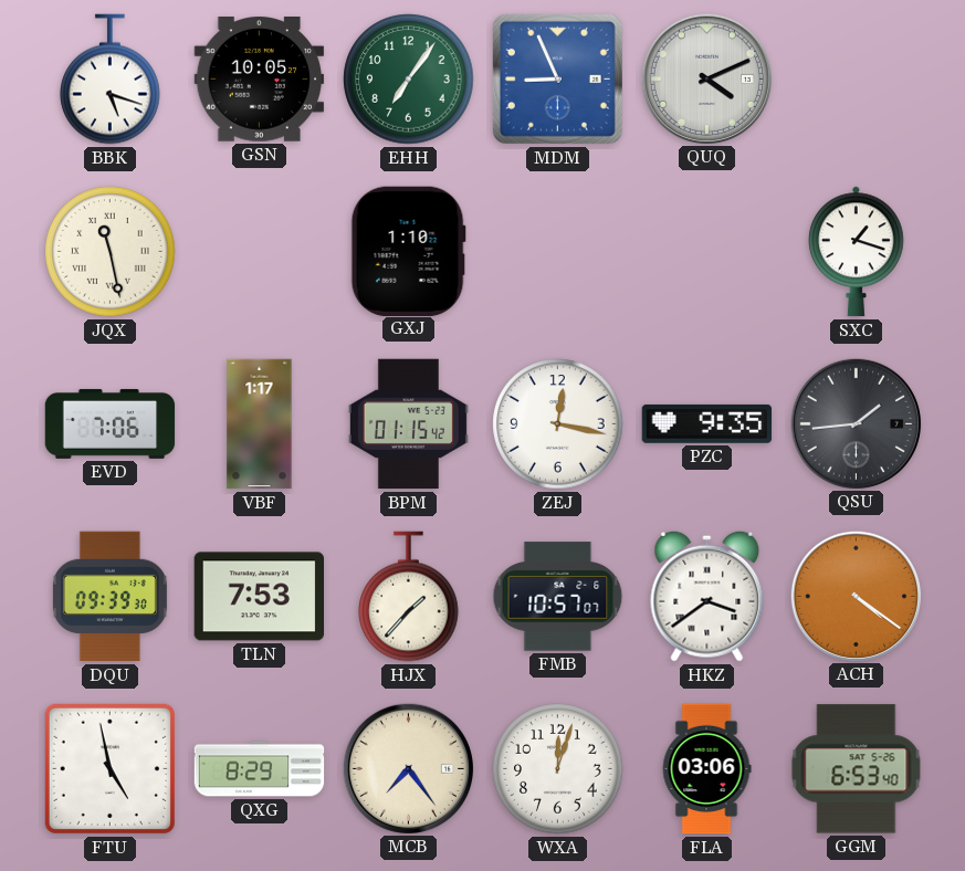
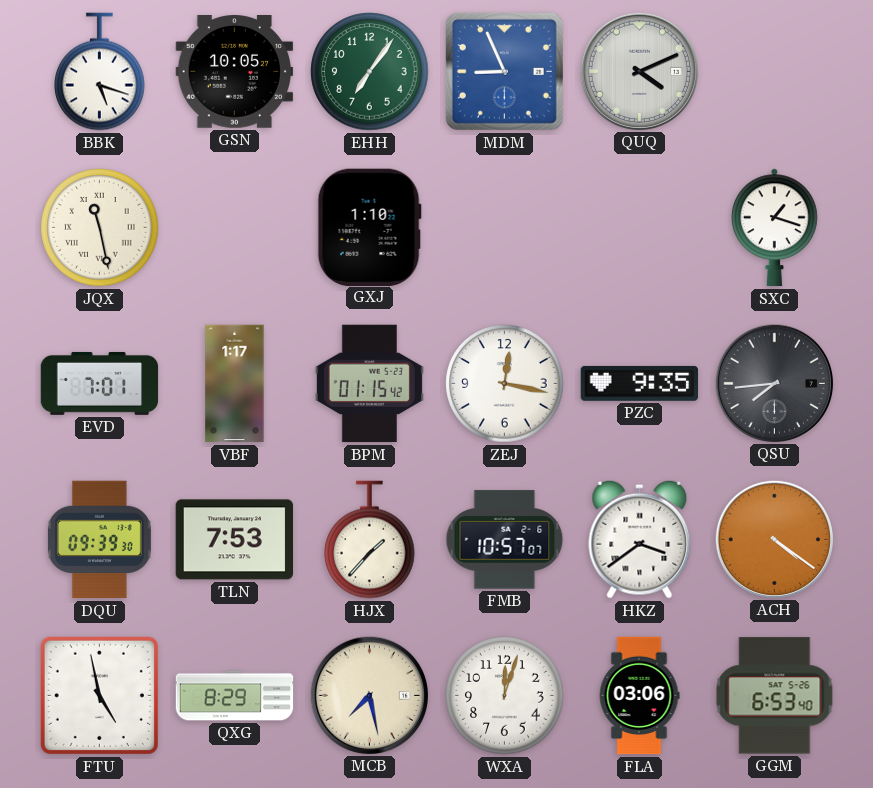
EVD: 7:06 -> 7:01
QSU: 1:44 -> 7:44
MCB: 7:24 -> 7:28
